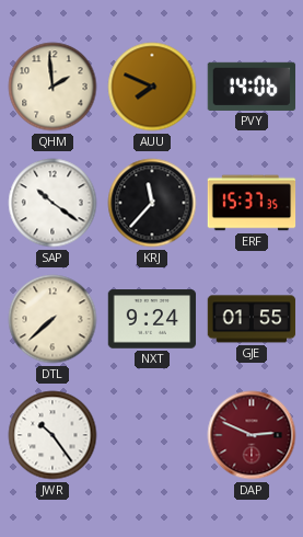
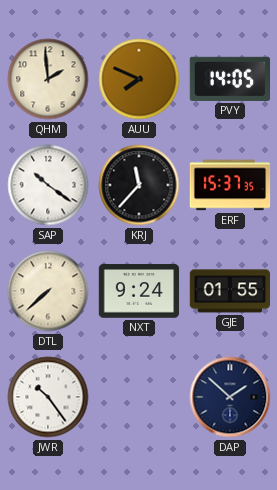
PVY: 14:06 -> 14:05
DAP: 2:49 -> 1:52
DAP dial: burgundy -> navy
